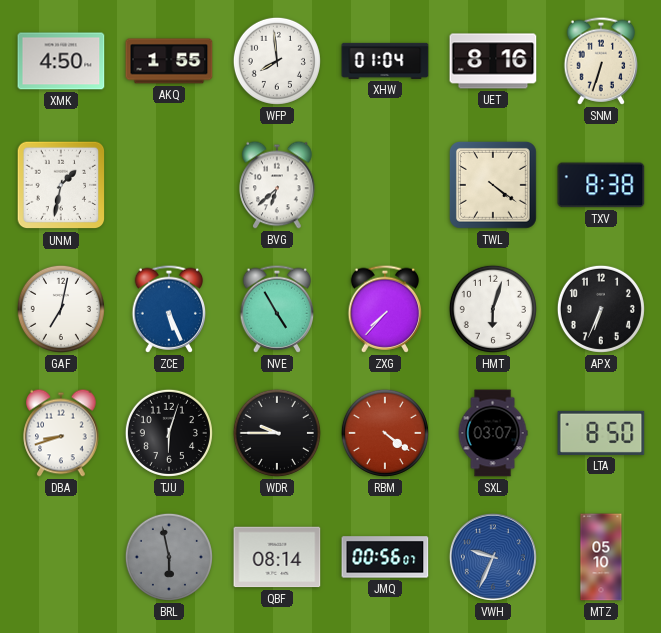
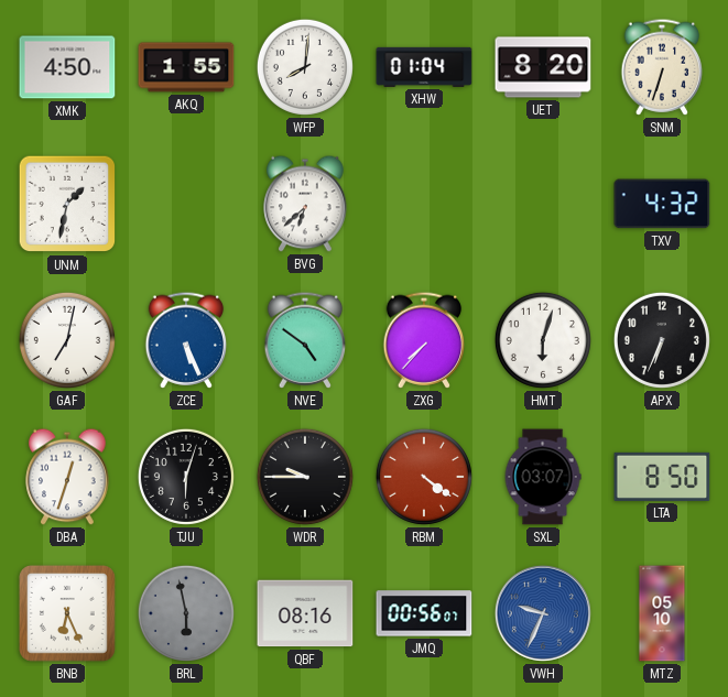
WFP: 7:59 -> 8:01
UET: 8:16 -> 8:20
TWL: 4:21 -> none
TXV: 8:38 -> 4:32
NVE: 4:55 -> 4:51
DBA: 8:42 -> 12:33
BNB: none -> 6:26
QBF: 08:14 -> 08:16
